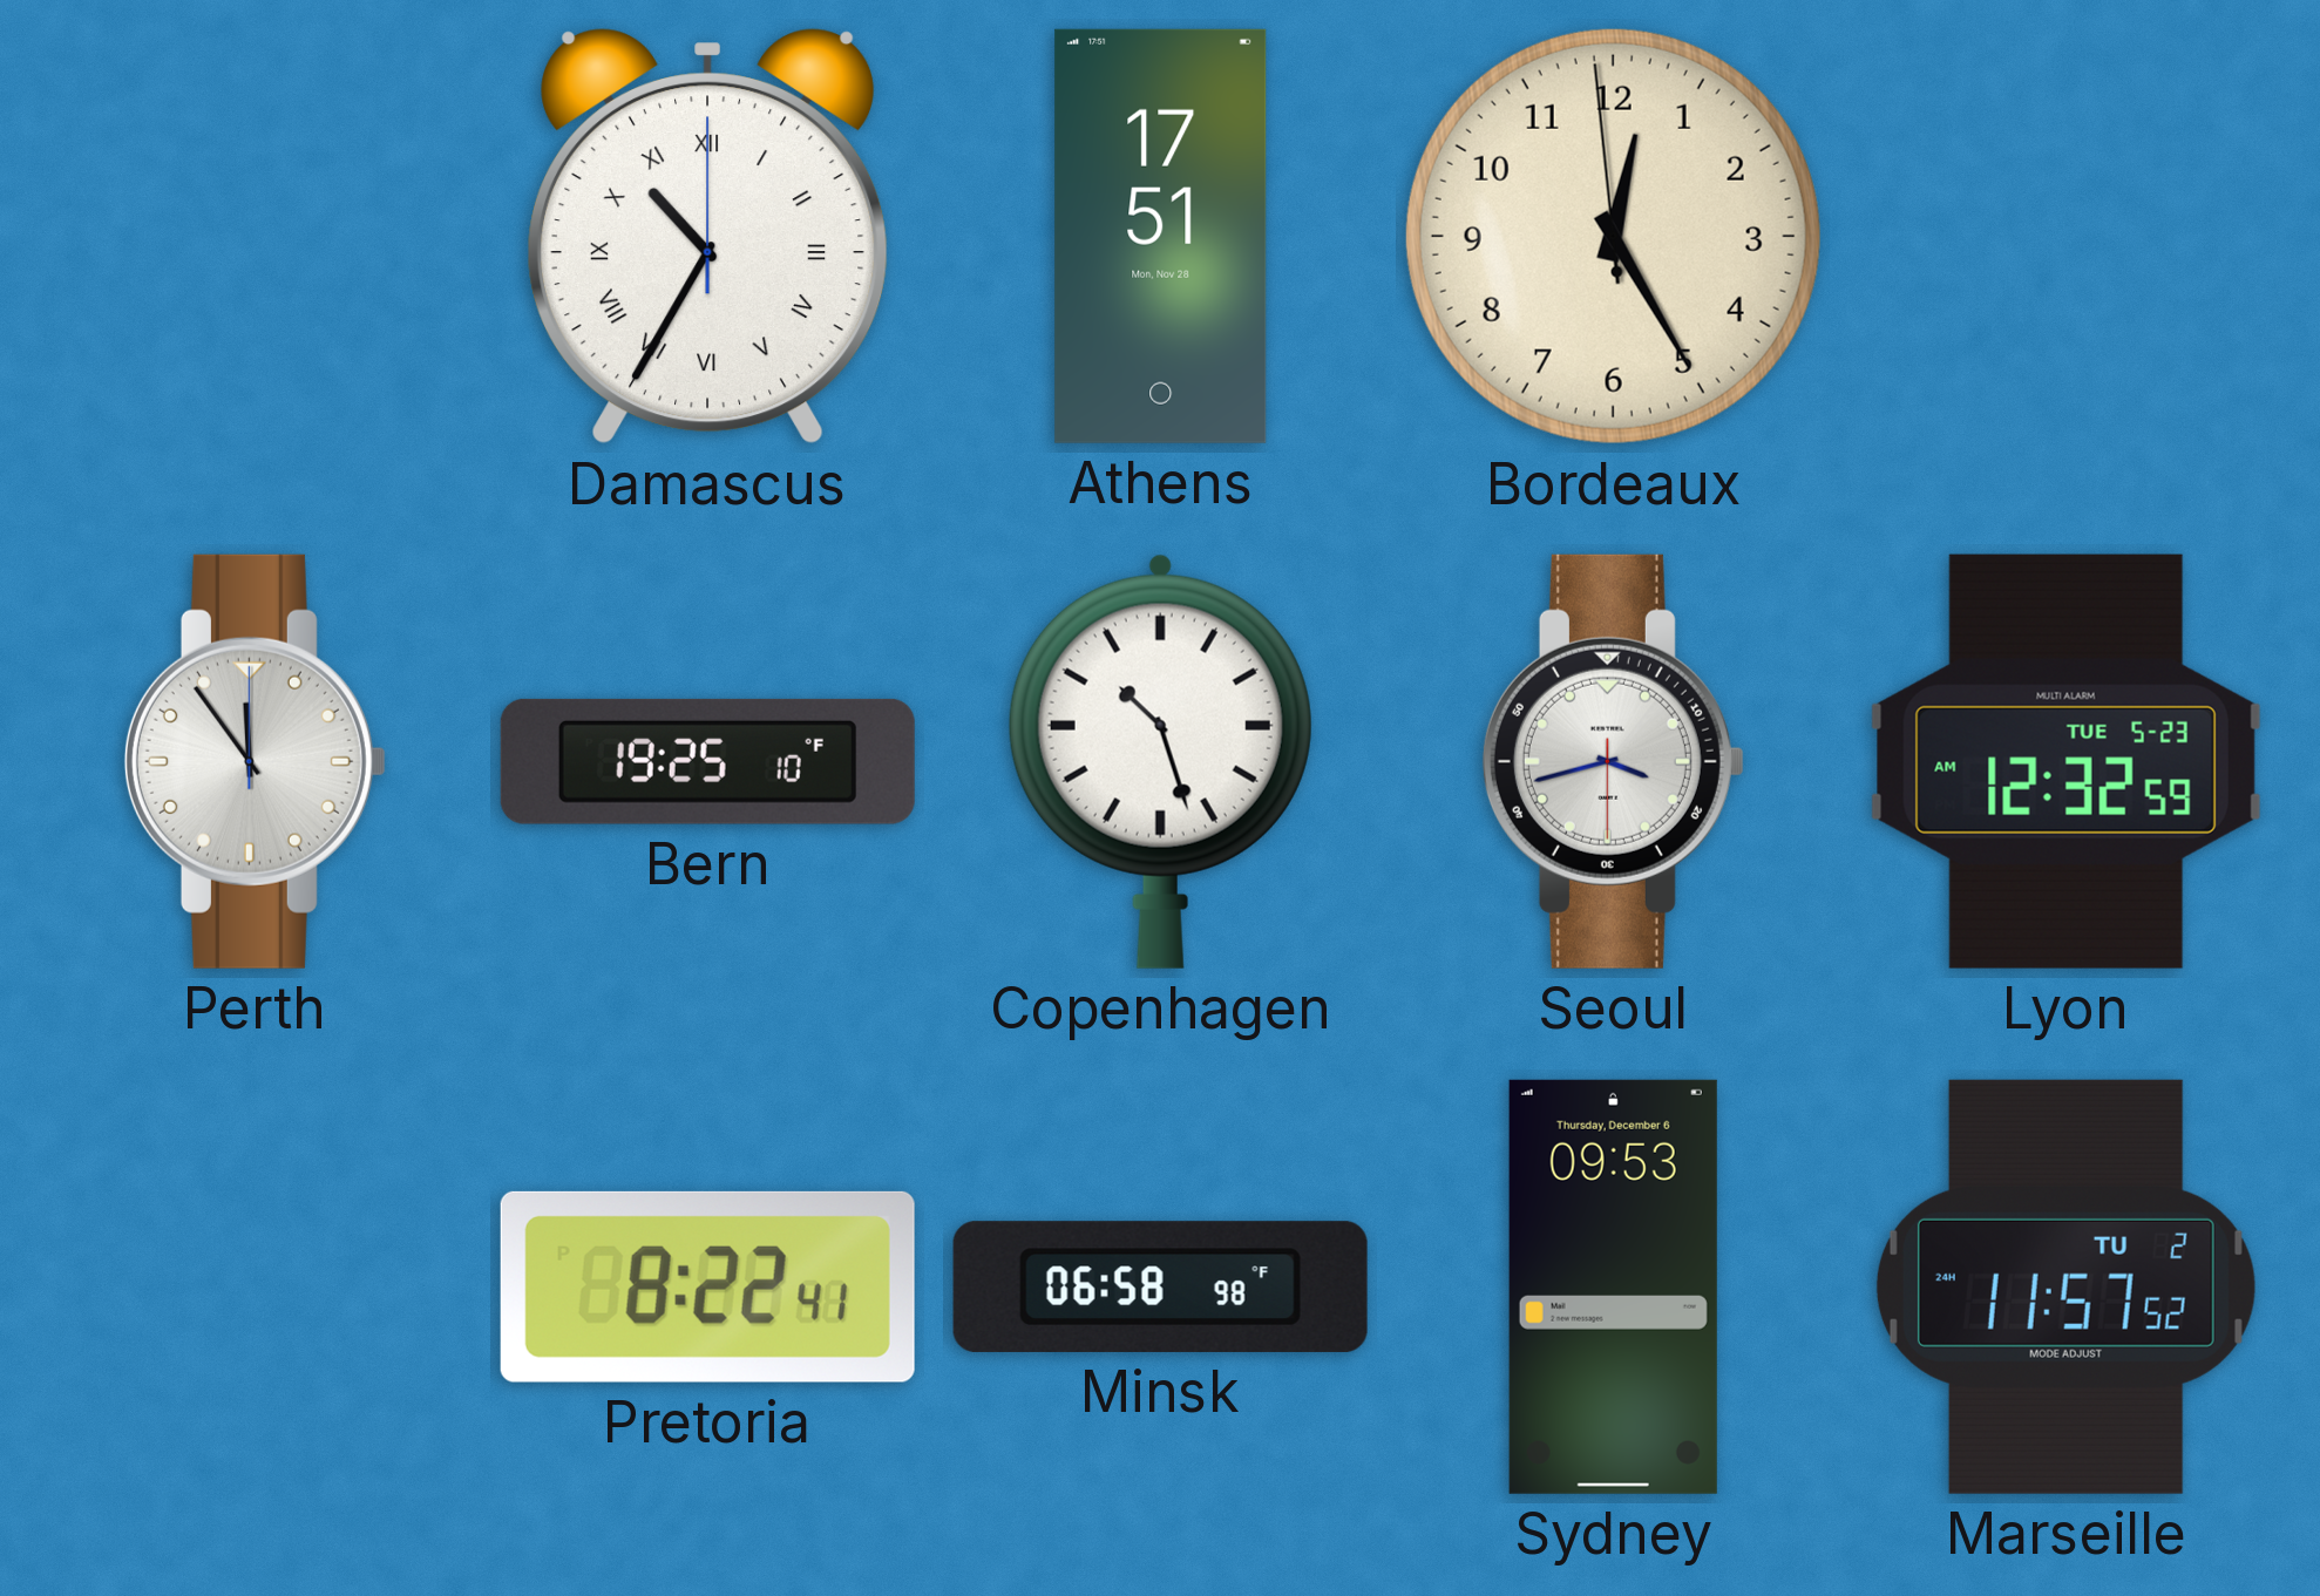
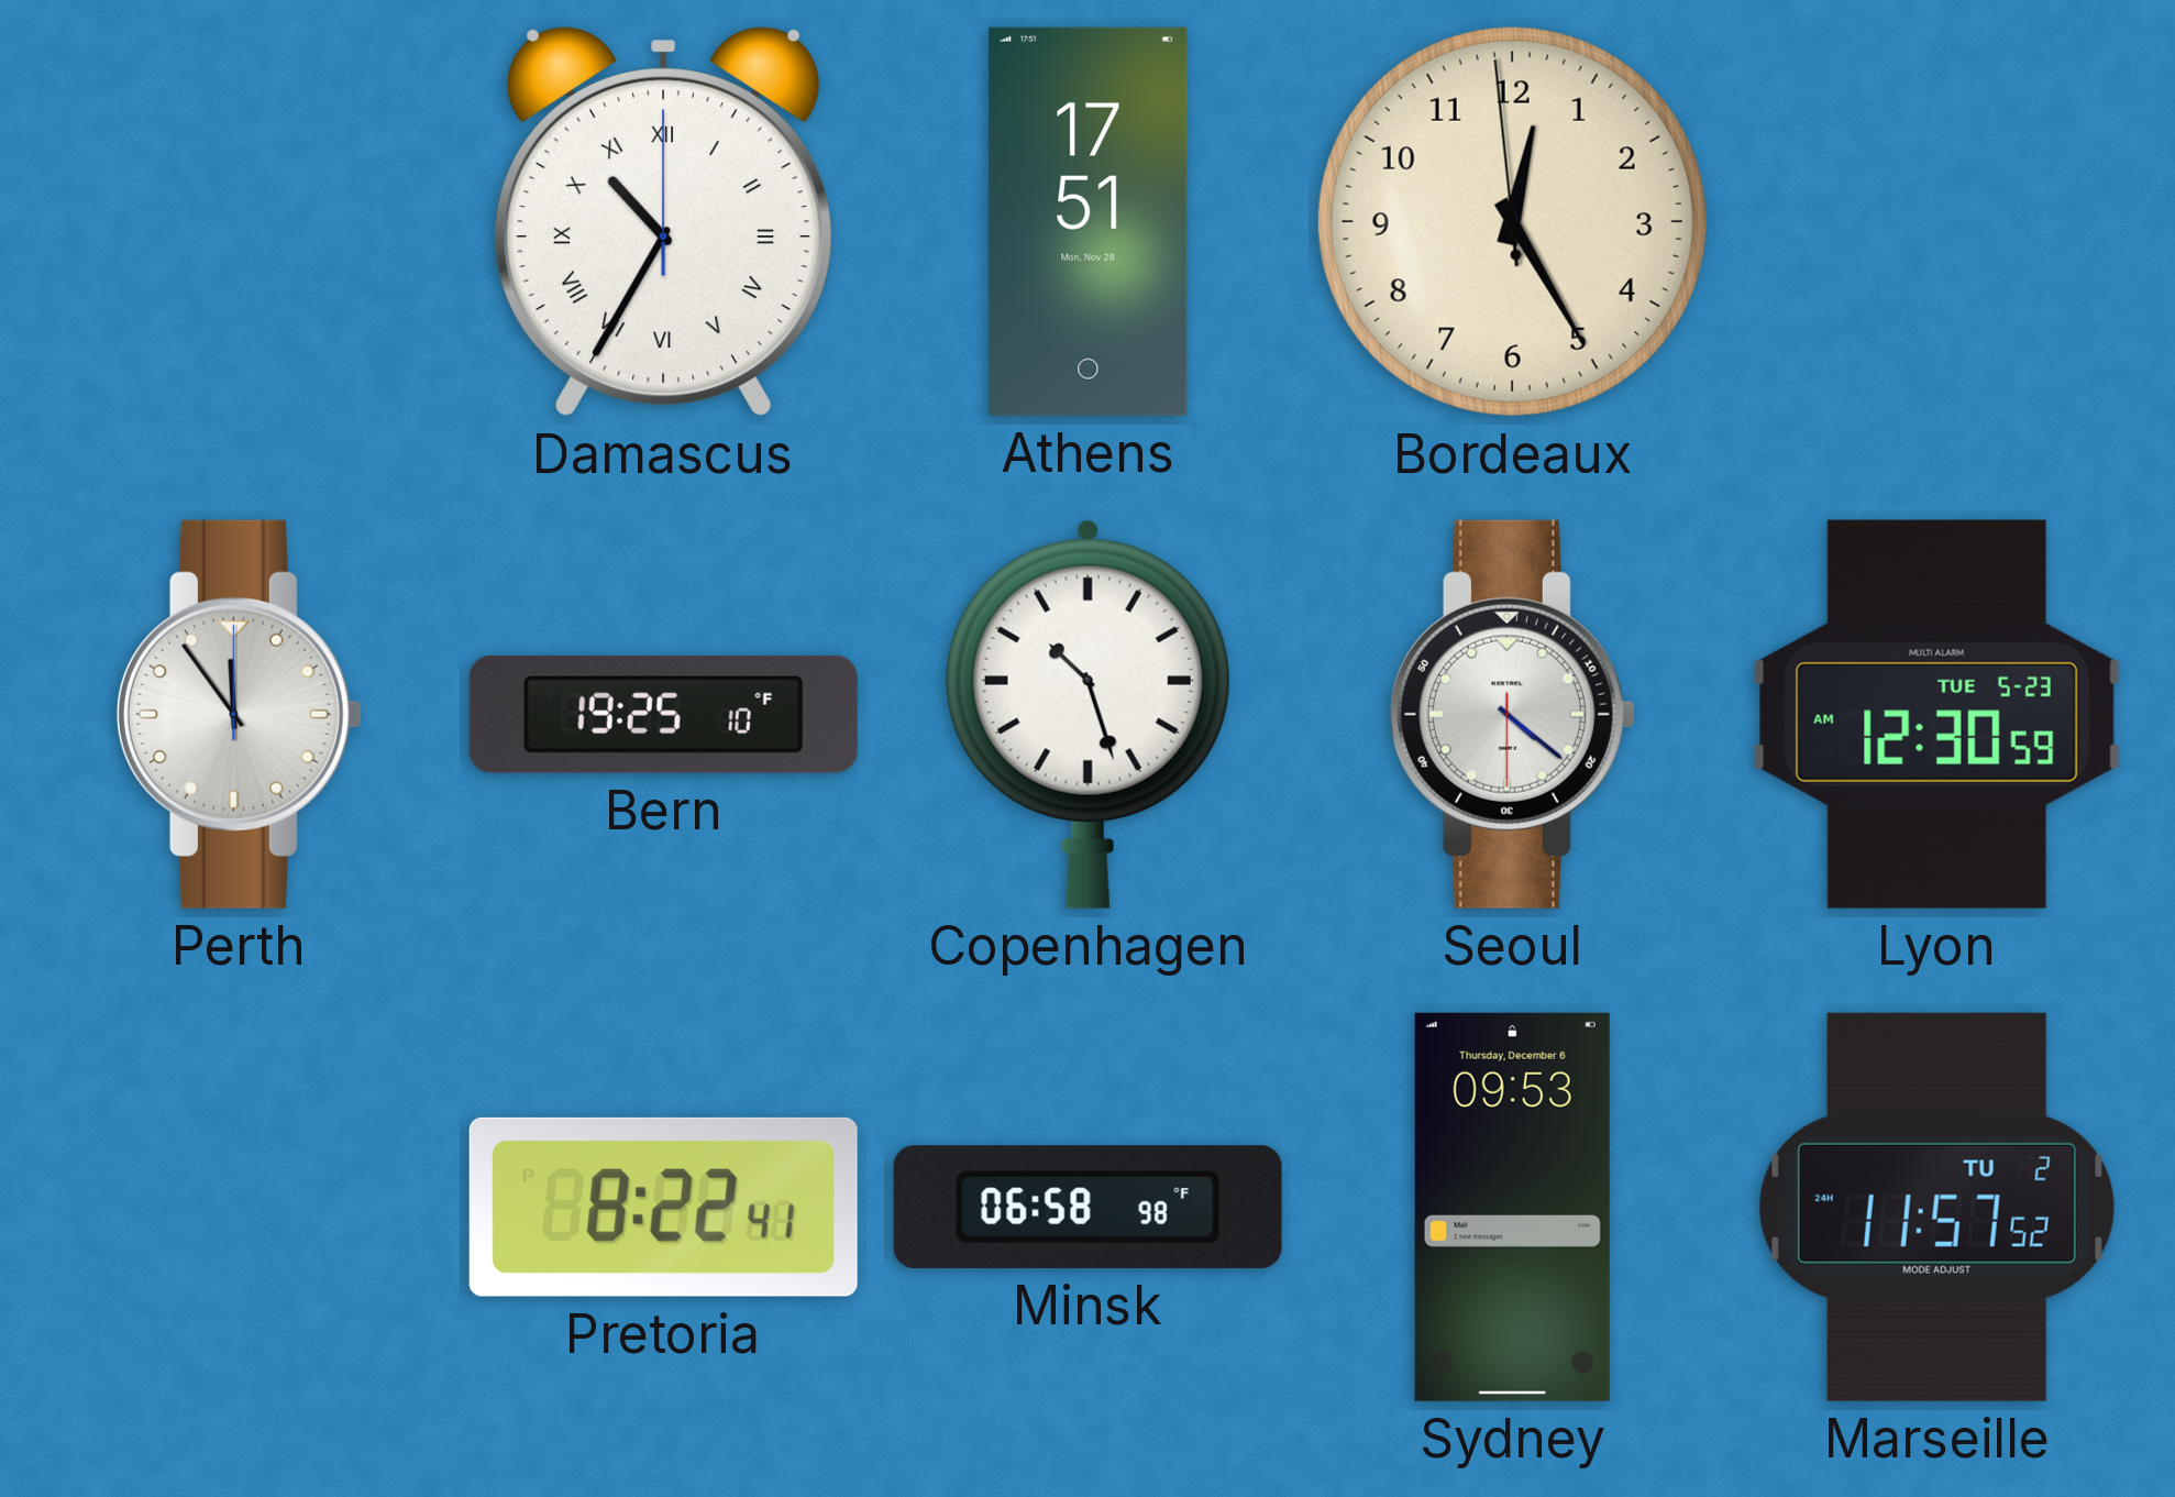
Seoul: 3:42 -> 4:21
Lyon: 12:32 -> 12:30
